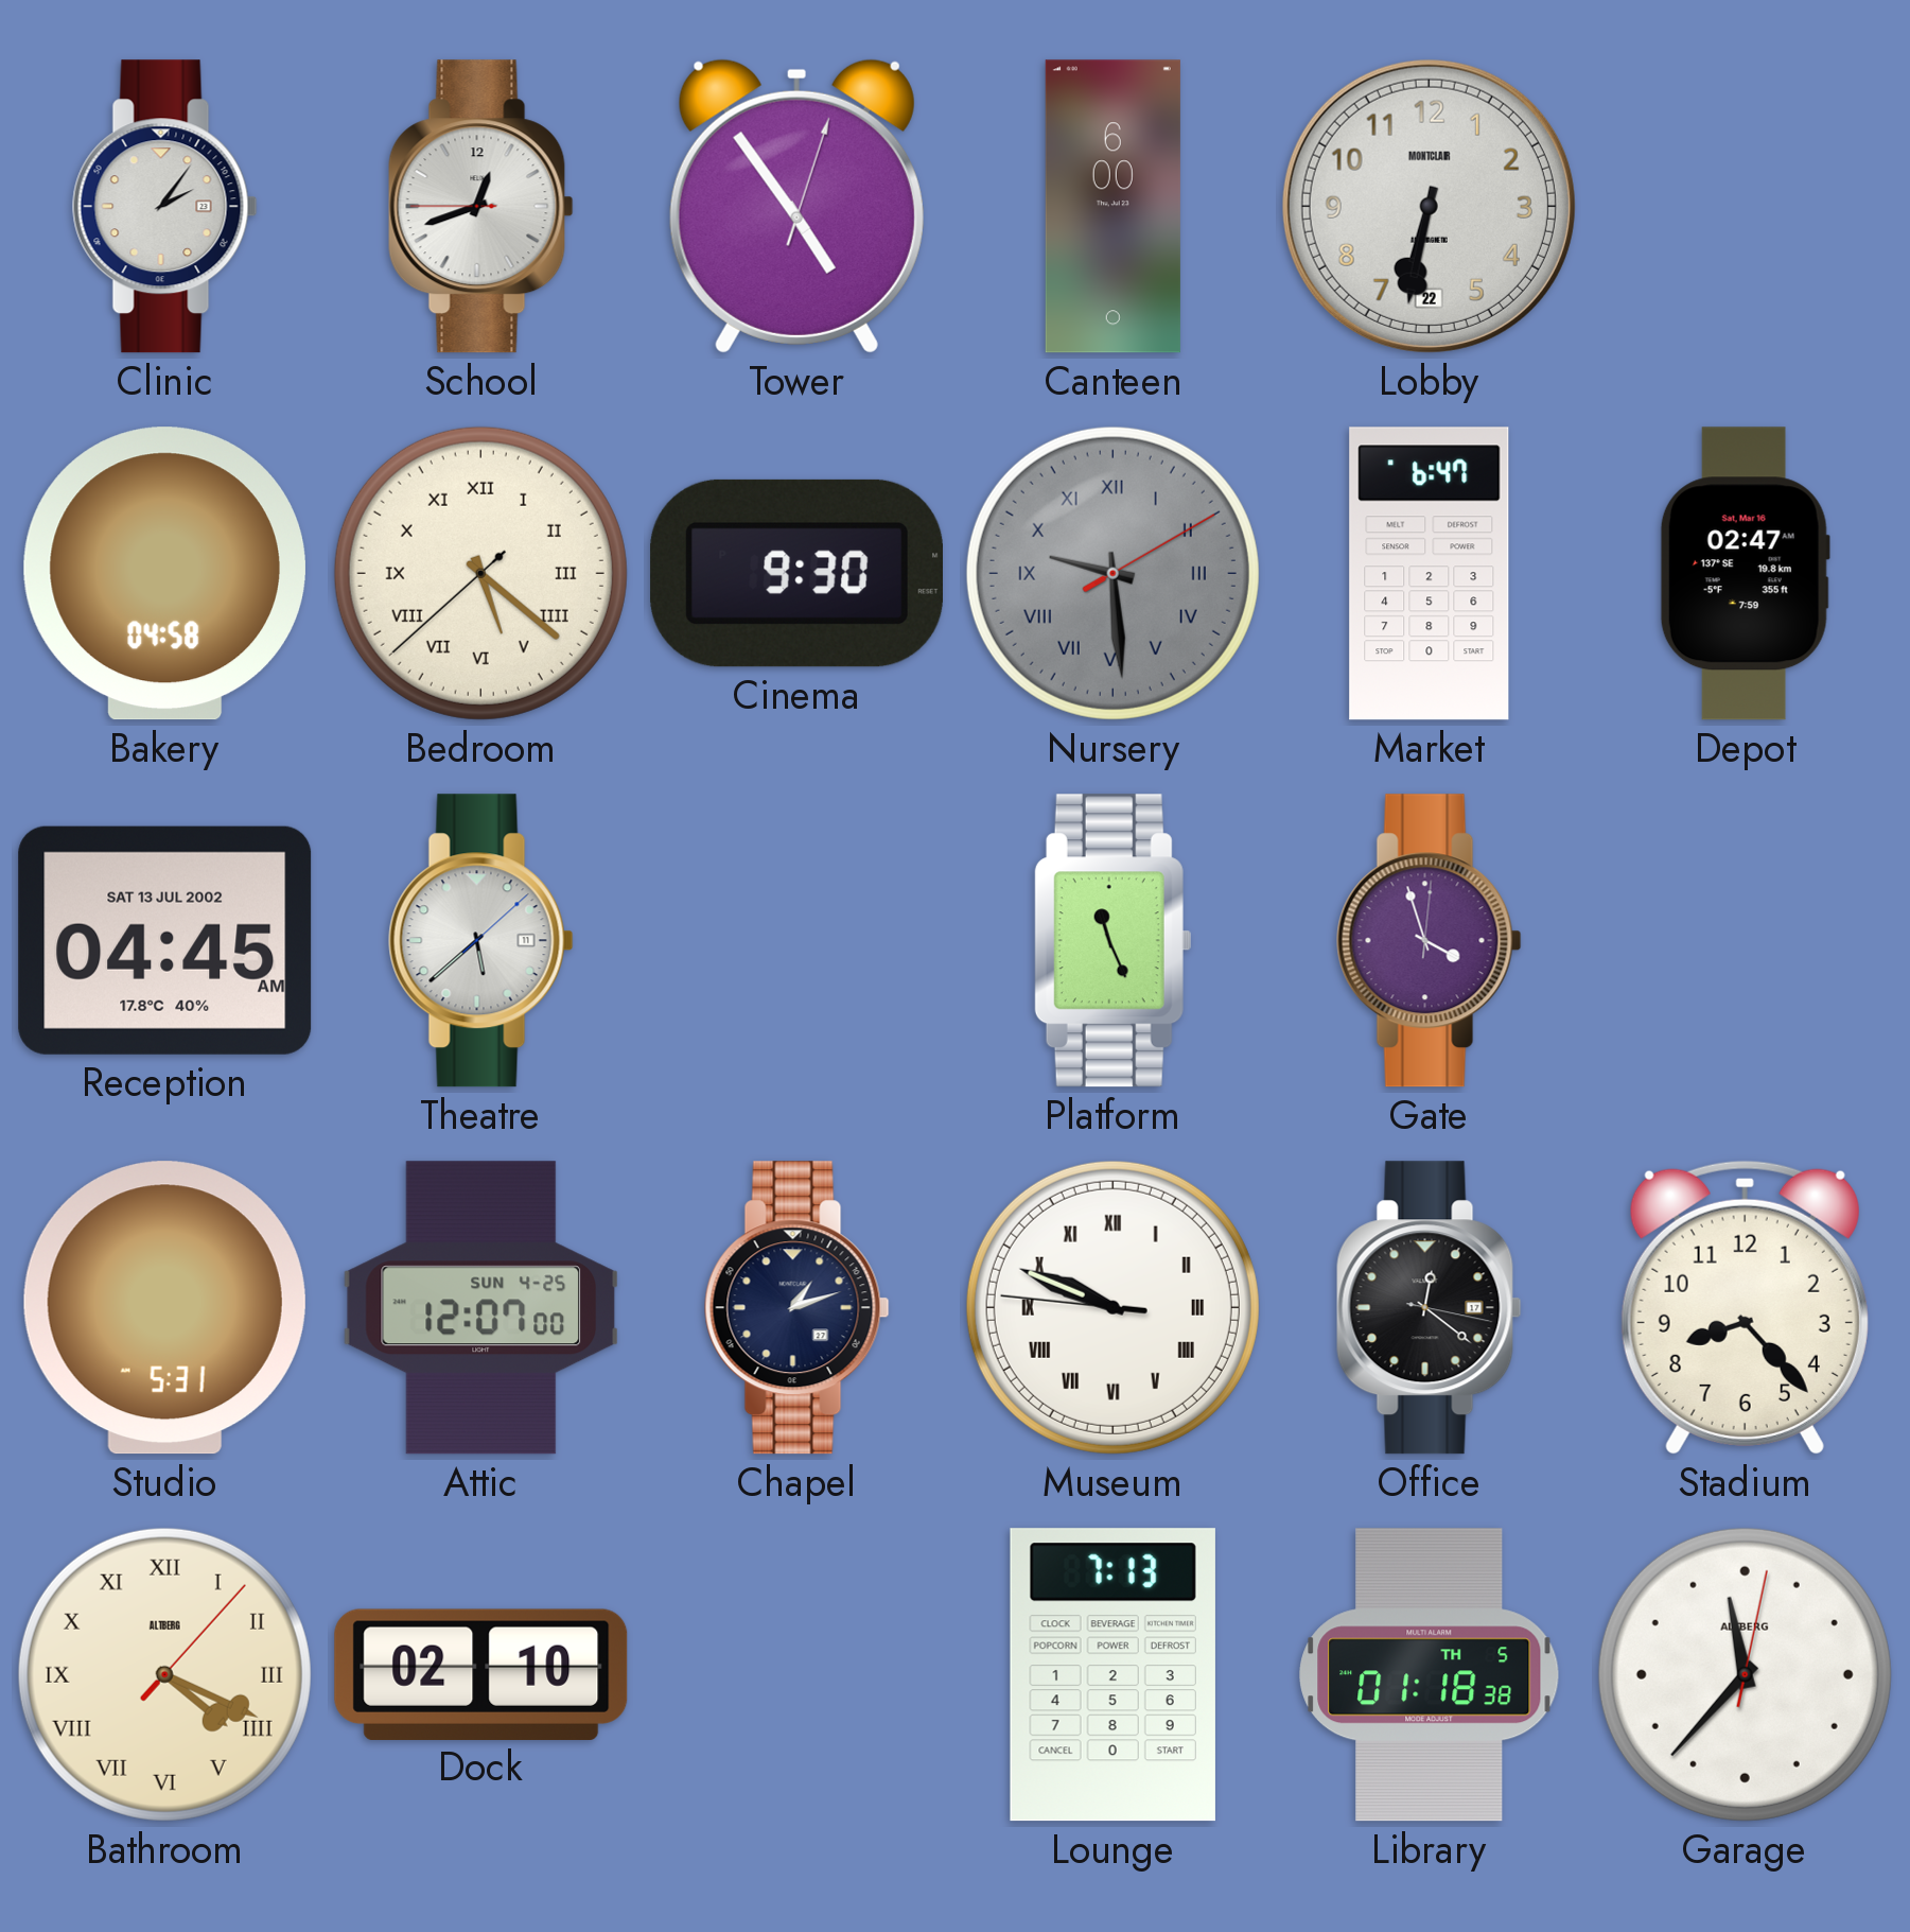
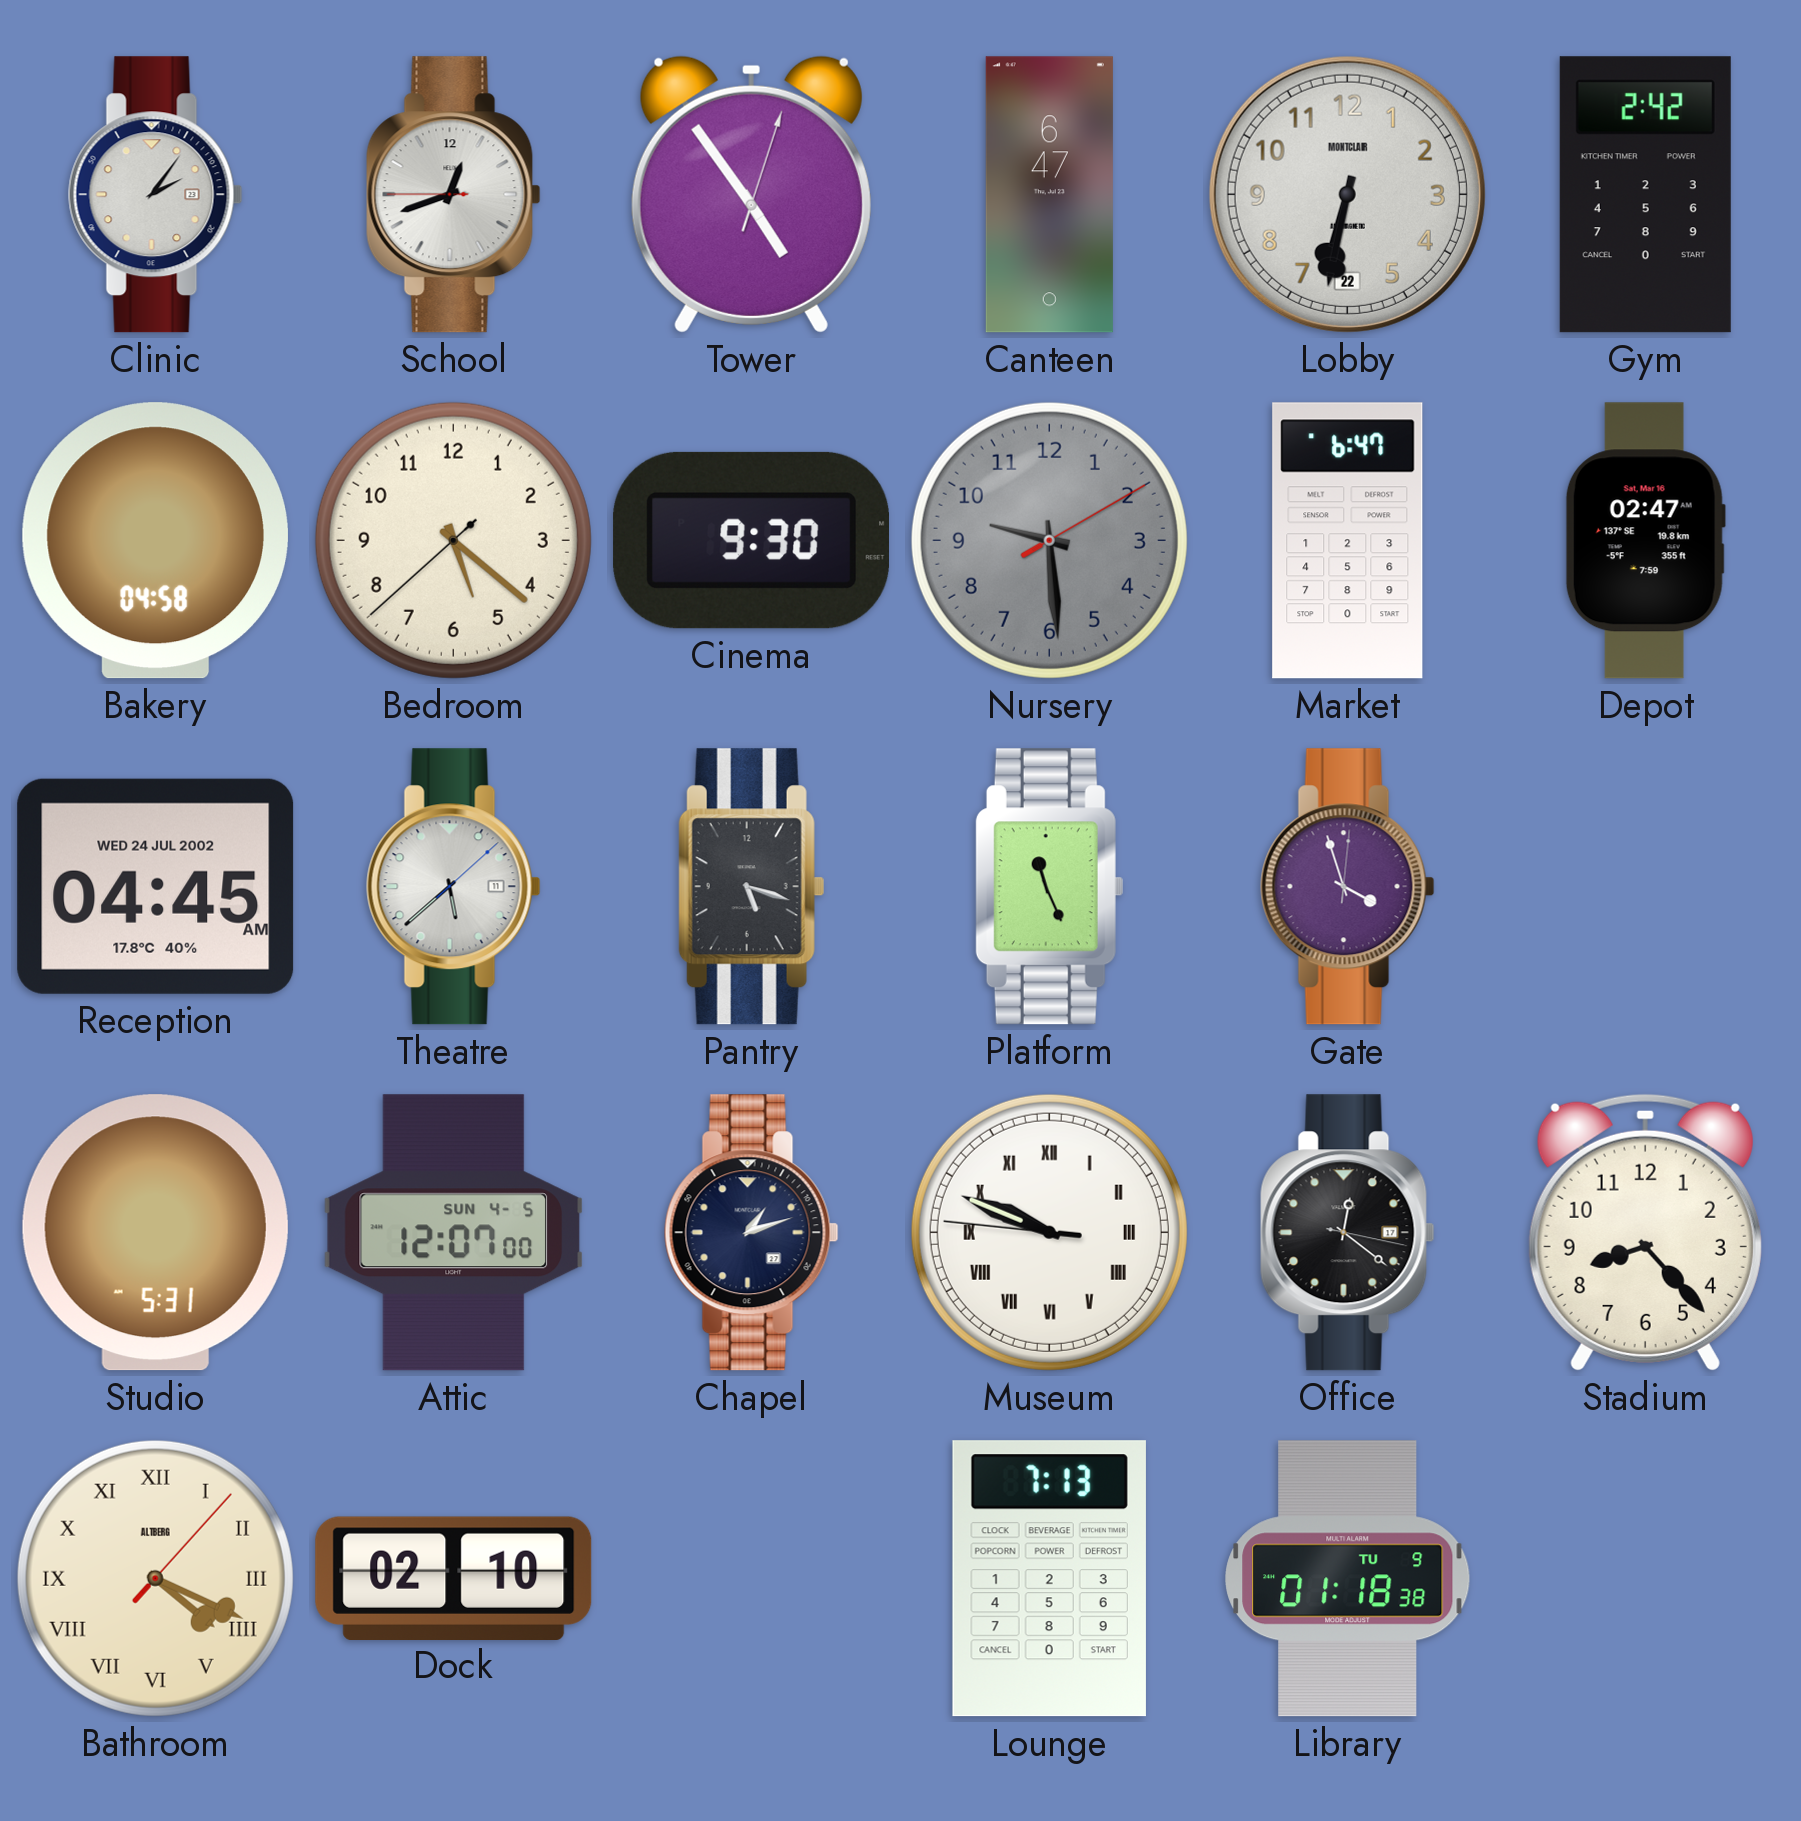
Canteen: 6:00 -> 6:47
Gym: none -> 2:42
Bedroom numerals: Roman -> Arabic
Nursery numerals: Roman -> Arabic
Reception date: SAT 13 JUL 2002 -> WED 24 JUL 2002
Pantry: none -> 5:18
Attic date: SUN 4-25 -> SUN 4-5
Library date: TH 5 -> TU 9
Garage: 11:37 -> none
